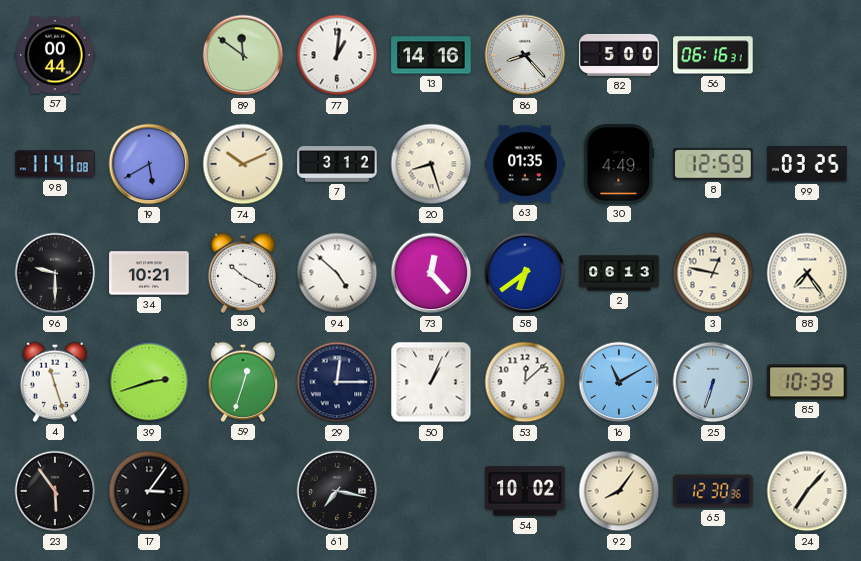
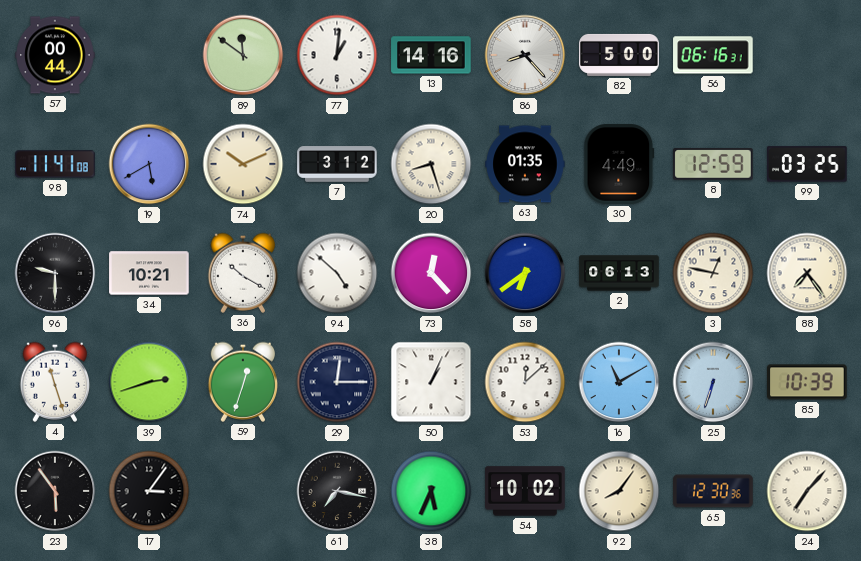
38: none -> 5:34
